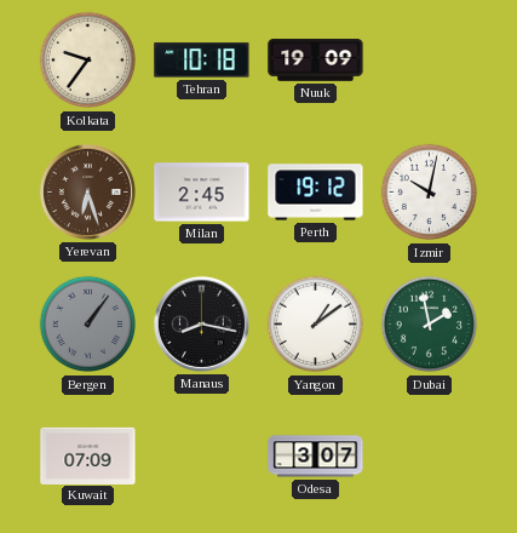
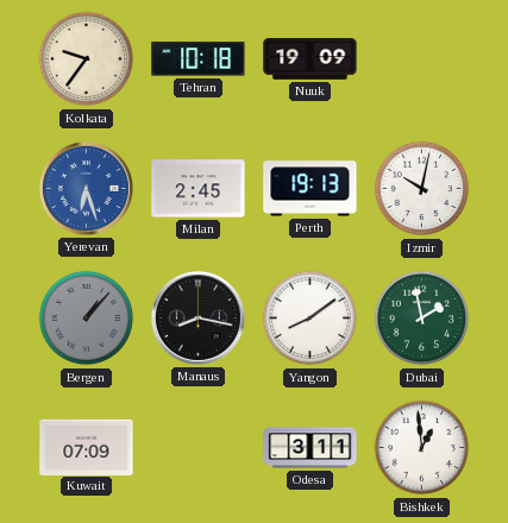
Yerevan dial: brown -> blue
Perth: 19:12 -> 19:13
Bergen: 1:06 -> 1:07
Yangon: 1:09 -> 8:09
Odesa: 3:07 -> 3:11
Bishkek: none -> 12:59
